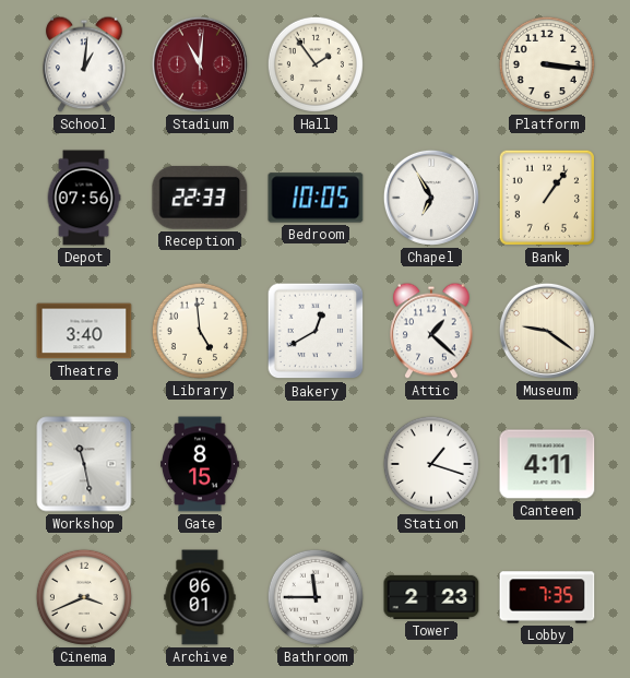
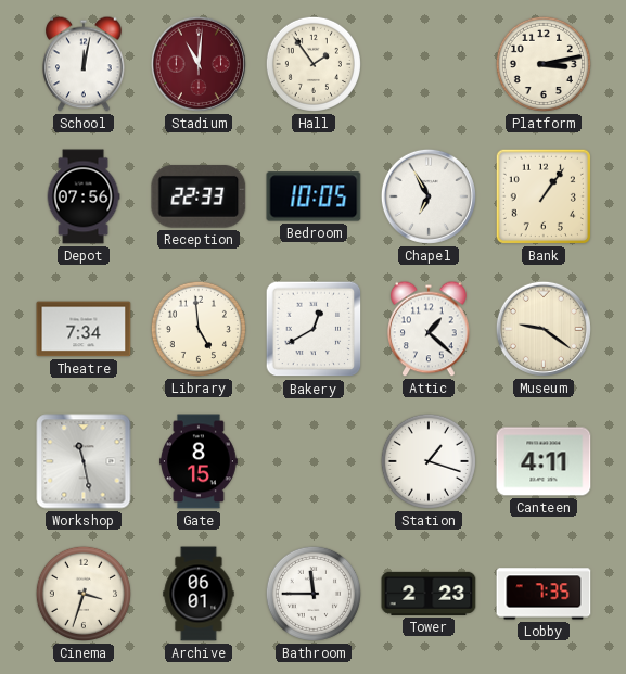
School: 1:01 -> 12:02
Platform: 3:16 -> 3:13
Theatre: 3:40 -> 7:34
Cinema: 3:41 -> 3:33
